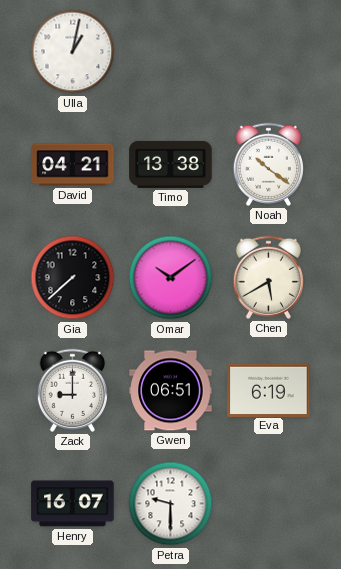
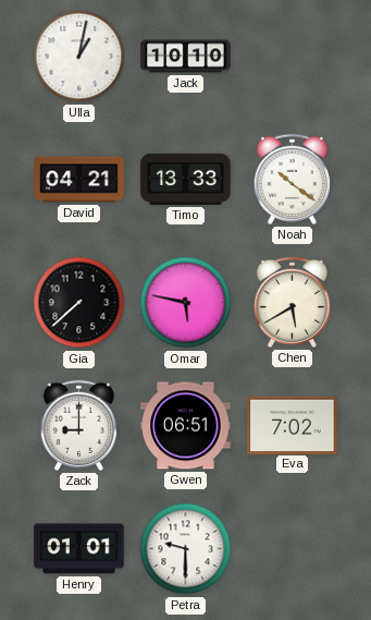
Jack: none -> 10:10
Timo: 13:38 -> 13:33
Omar: 10:09 -> 5:47
Eva: 6:19 -> 7:02
Henry: 16:07 -> 01:01
